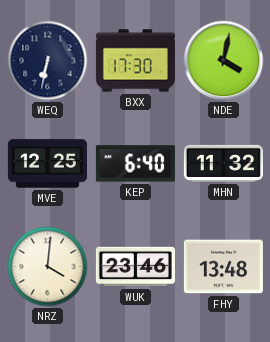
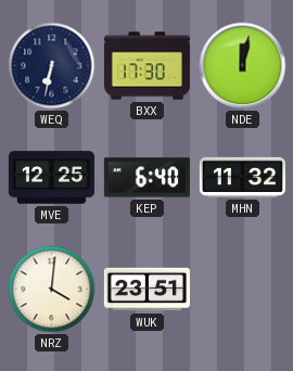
NDE: 4:02 -> 12:02
WUK: 23:46 -> 23:51
FHY: 13:48 -> none
